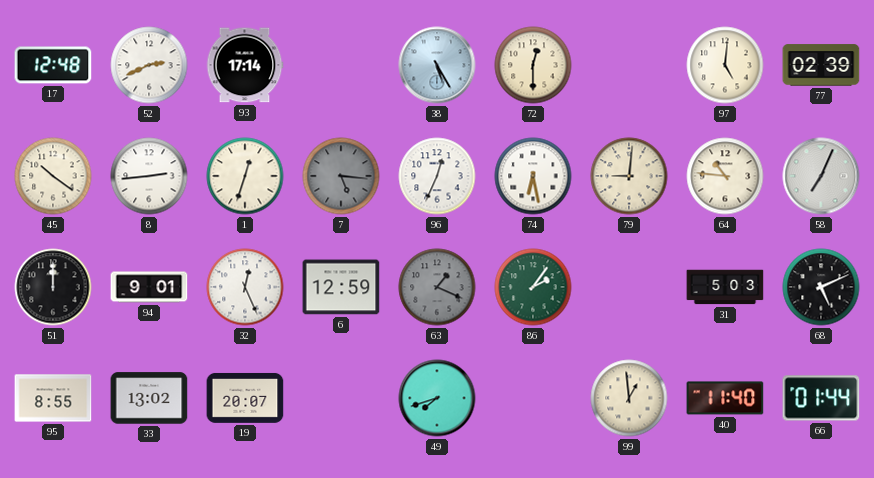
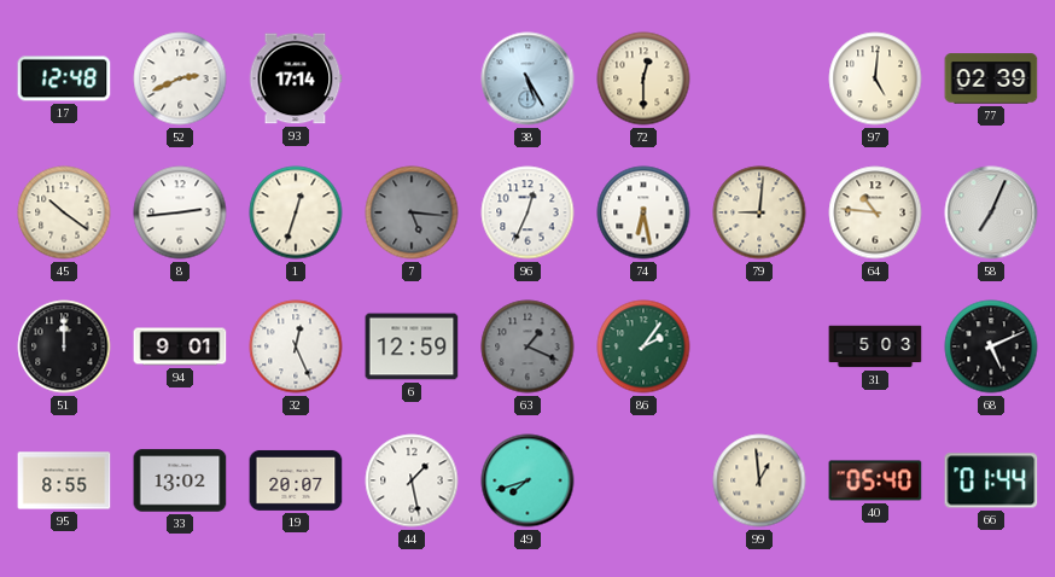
44: none -> 1:28
40: 11:40 -> 05:40
